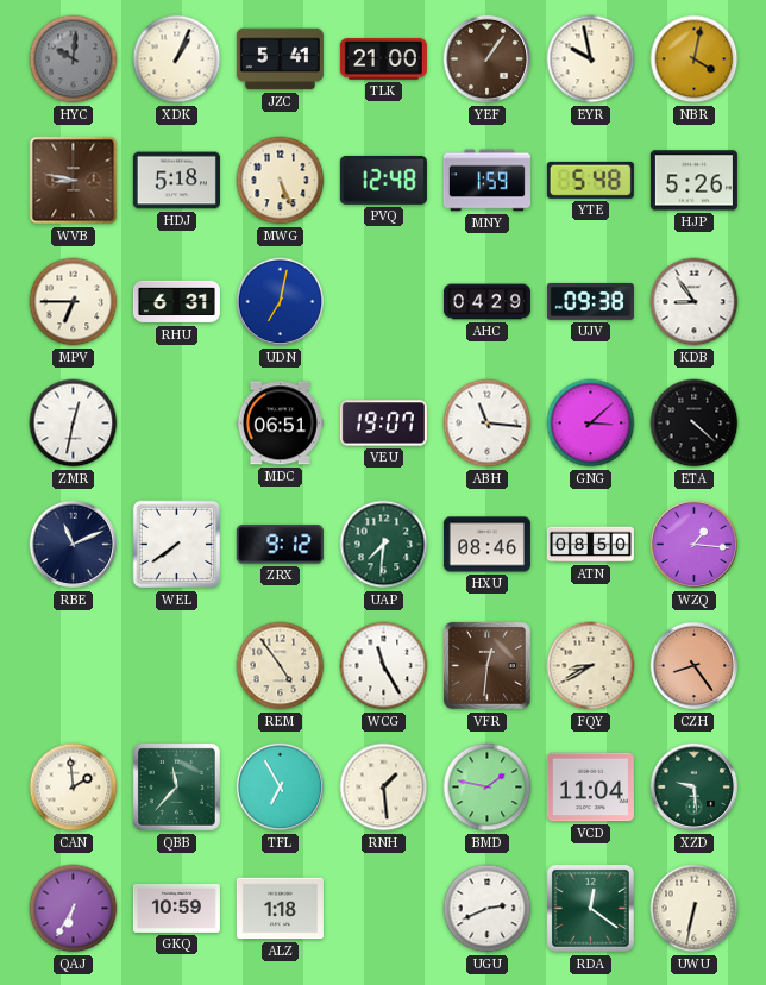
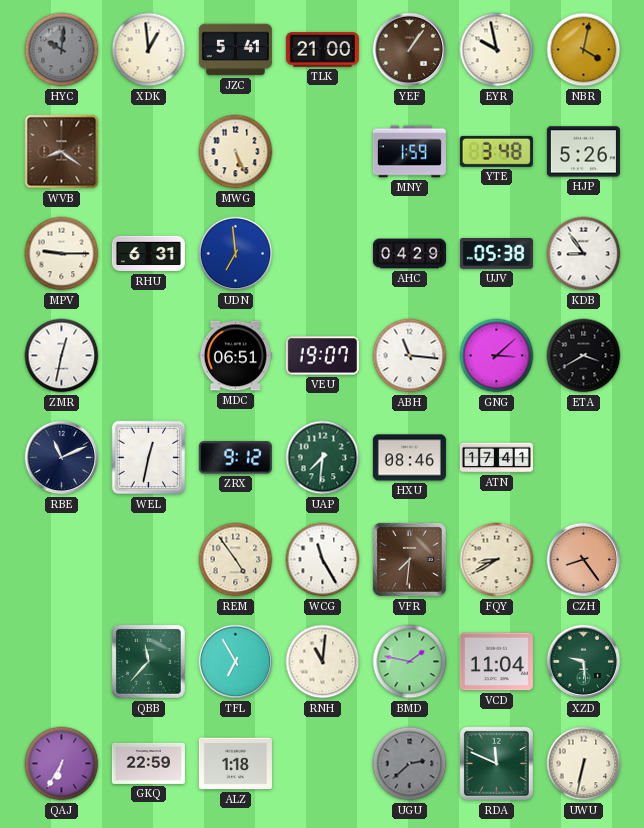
XDK: 1:04 -> 12:59
WVB: 8:47 -> 8:21
HDJ: 5:18 -> none
PVQ: 12:48 -> none
YTE: 5:48 -> 3:48
MPV: 6:45 -> 9:15
UDN: 7:02 -> 6:59
UJV: 09:38 -> 05:38
ETA: 4:22 -> 3:40
WEL: 7:39 -> 12:32
ATN: 08:50 -> 17:41
WZQ: 1:16 -> none
VFR: 12:31 -> 7:31
CAN: 1:59 -> none
RNH: 1:29 -> 11:01
GKQ: 10:59 -> 22:59
UGU: 2:41 -> 2:38
UGU dial: white -> grey
RDA: 12:21 -> 11:49
